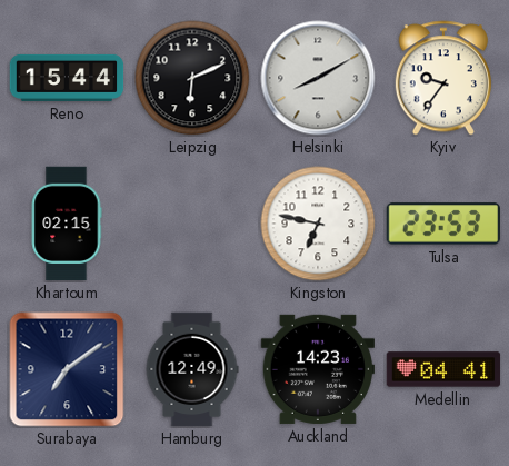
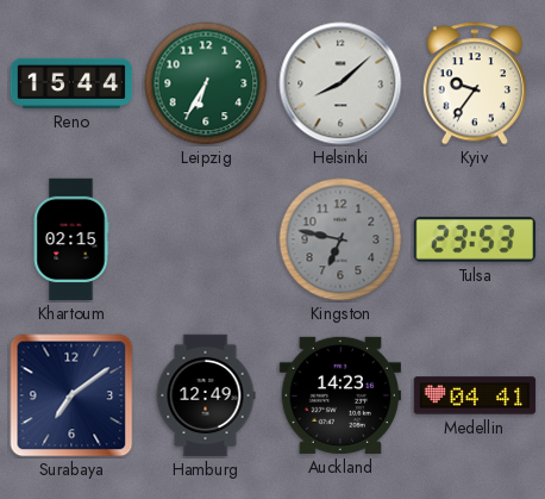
Leipzig: 6:11 -> 6:35
Leipzig dial: black -> green
Helsinki: 8:10 -> 8:08
Kingston dial: white -> grey
